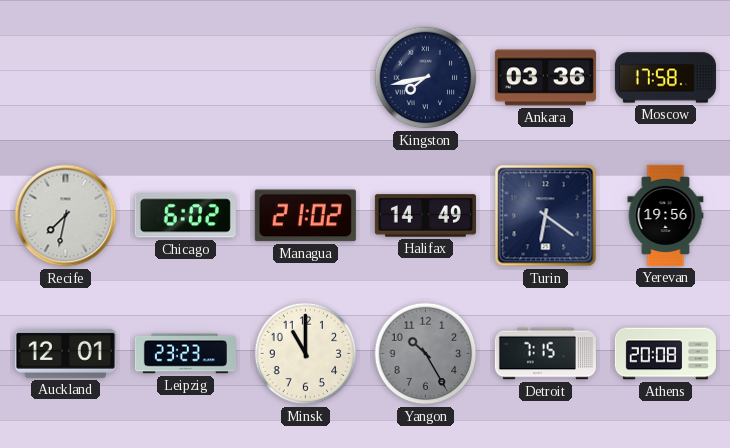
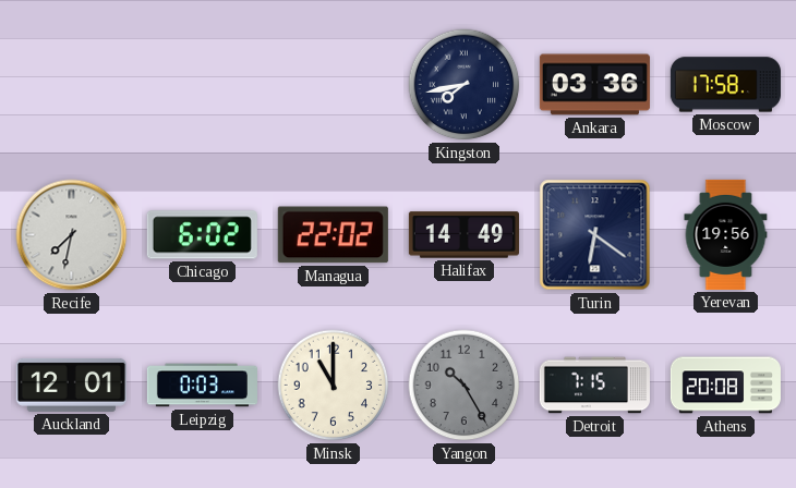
Managua: 21:02 -> 22:02
Leipzig: 23:23 -> 0:03
